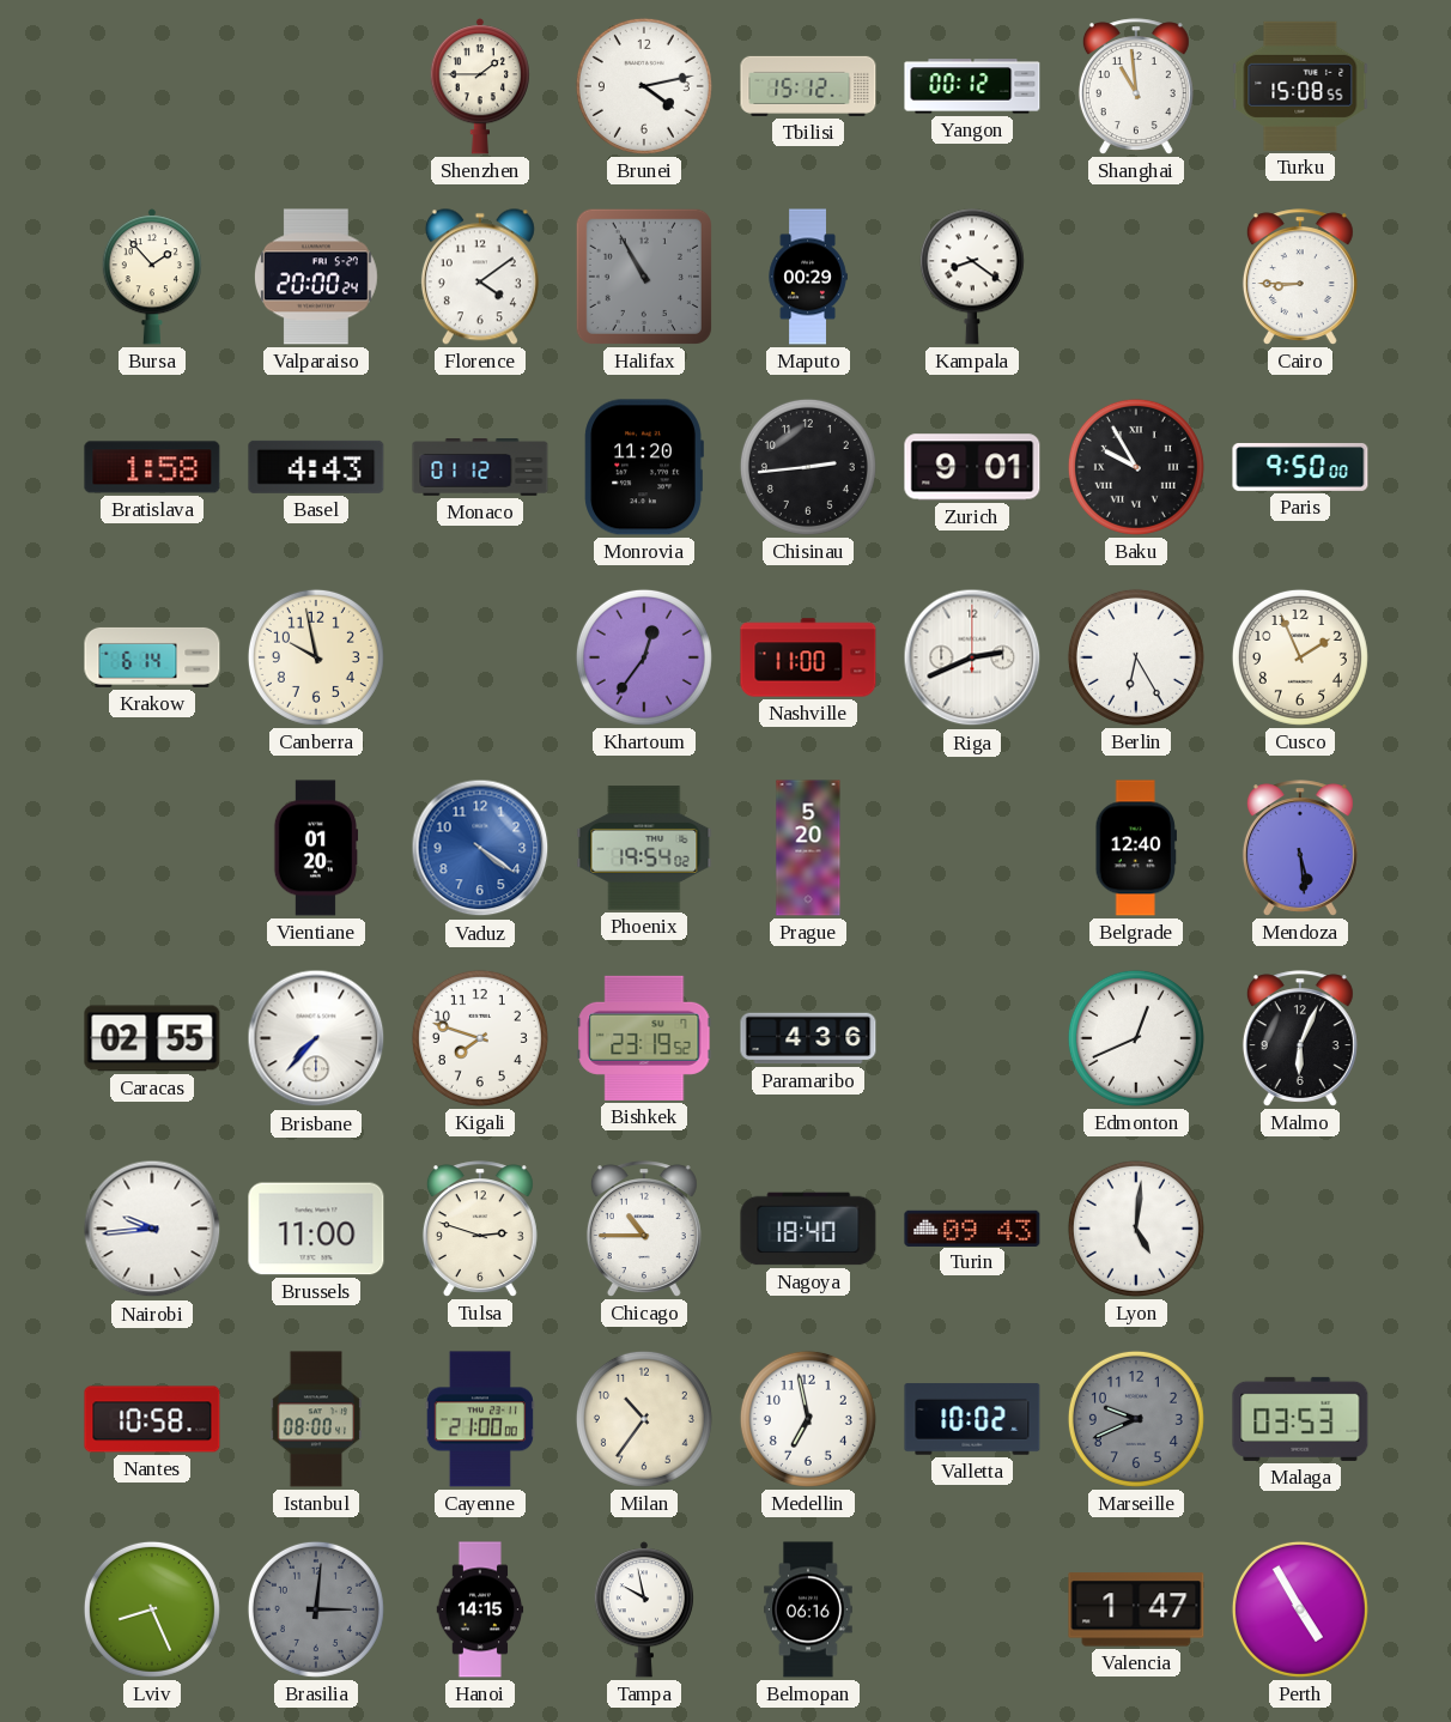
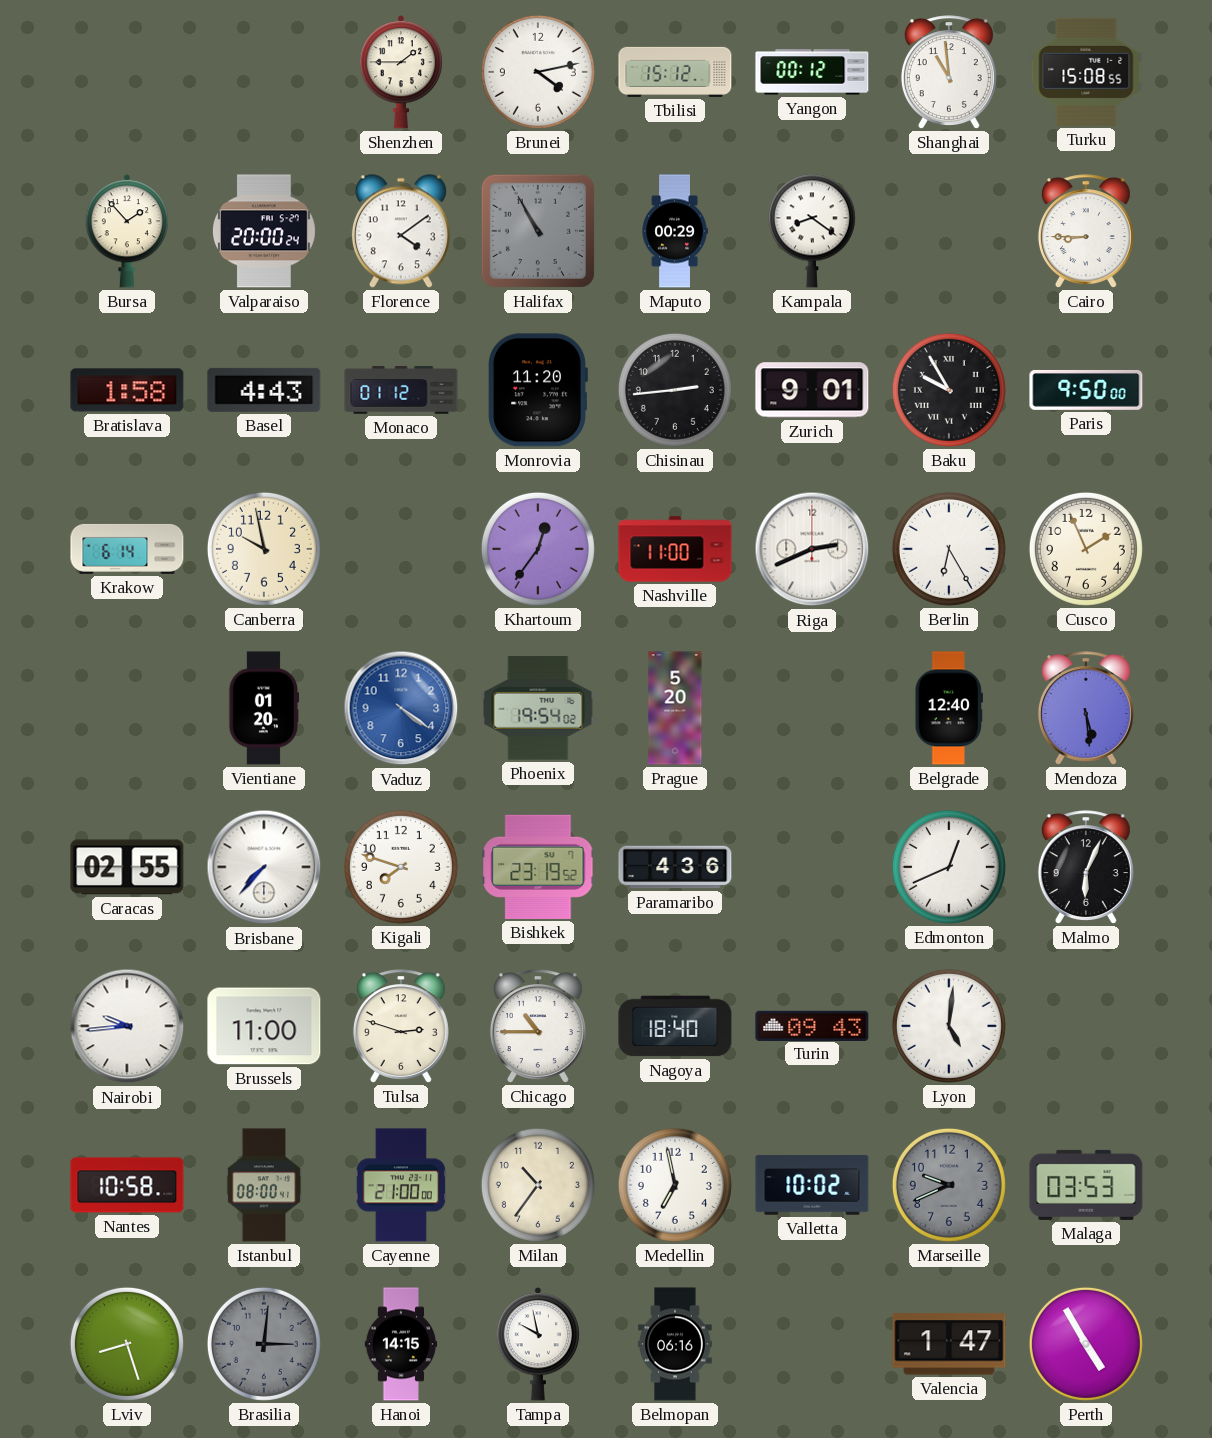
Lviv: 8:26 -> 8:27
